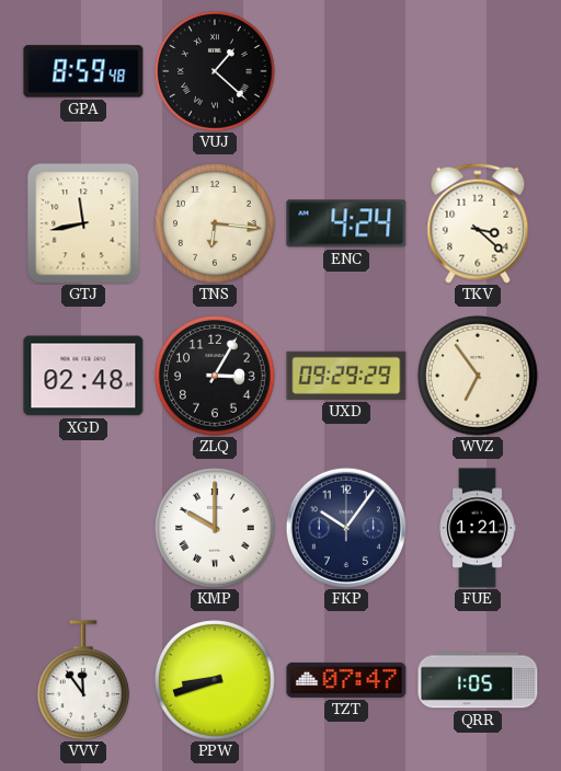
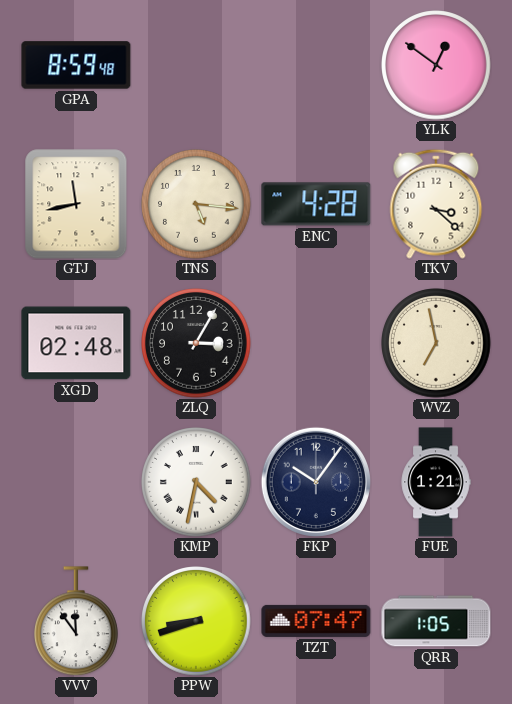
VUJ: 1:22 -> none
YLK: none -> 12:51
TNS: 6:16 -> 5:16
ENC: 4:24 -> 4:28
UXD: 09:29 -> none
WVZ: 6:54 -> 6:58
KMP: 10:00 -> 4:32
